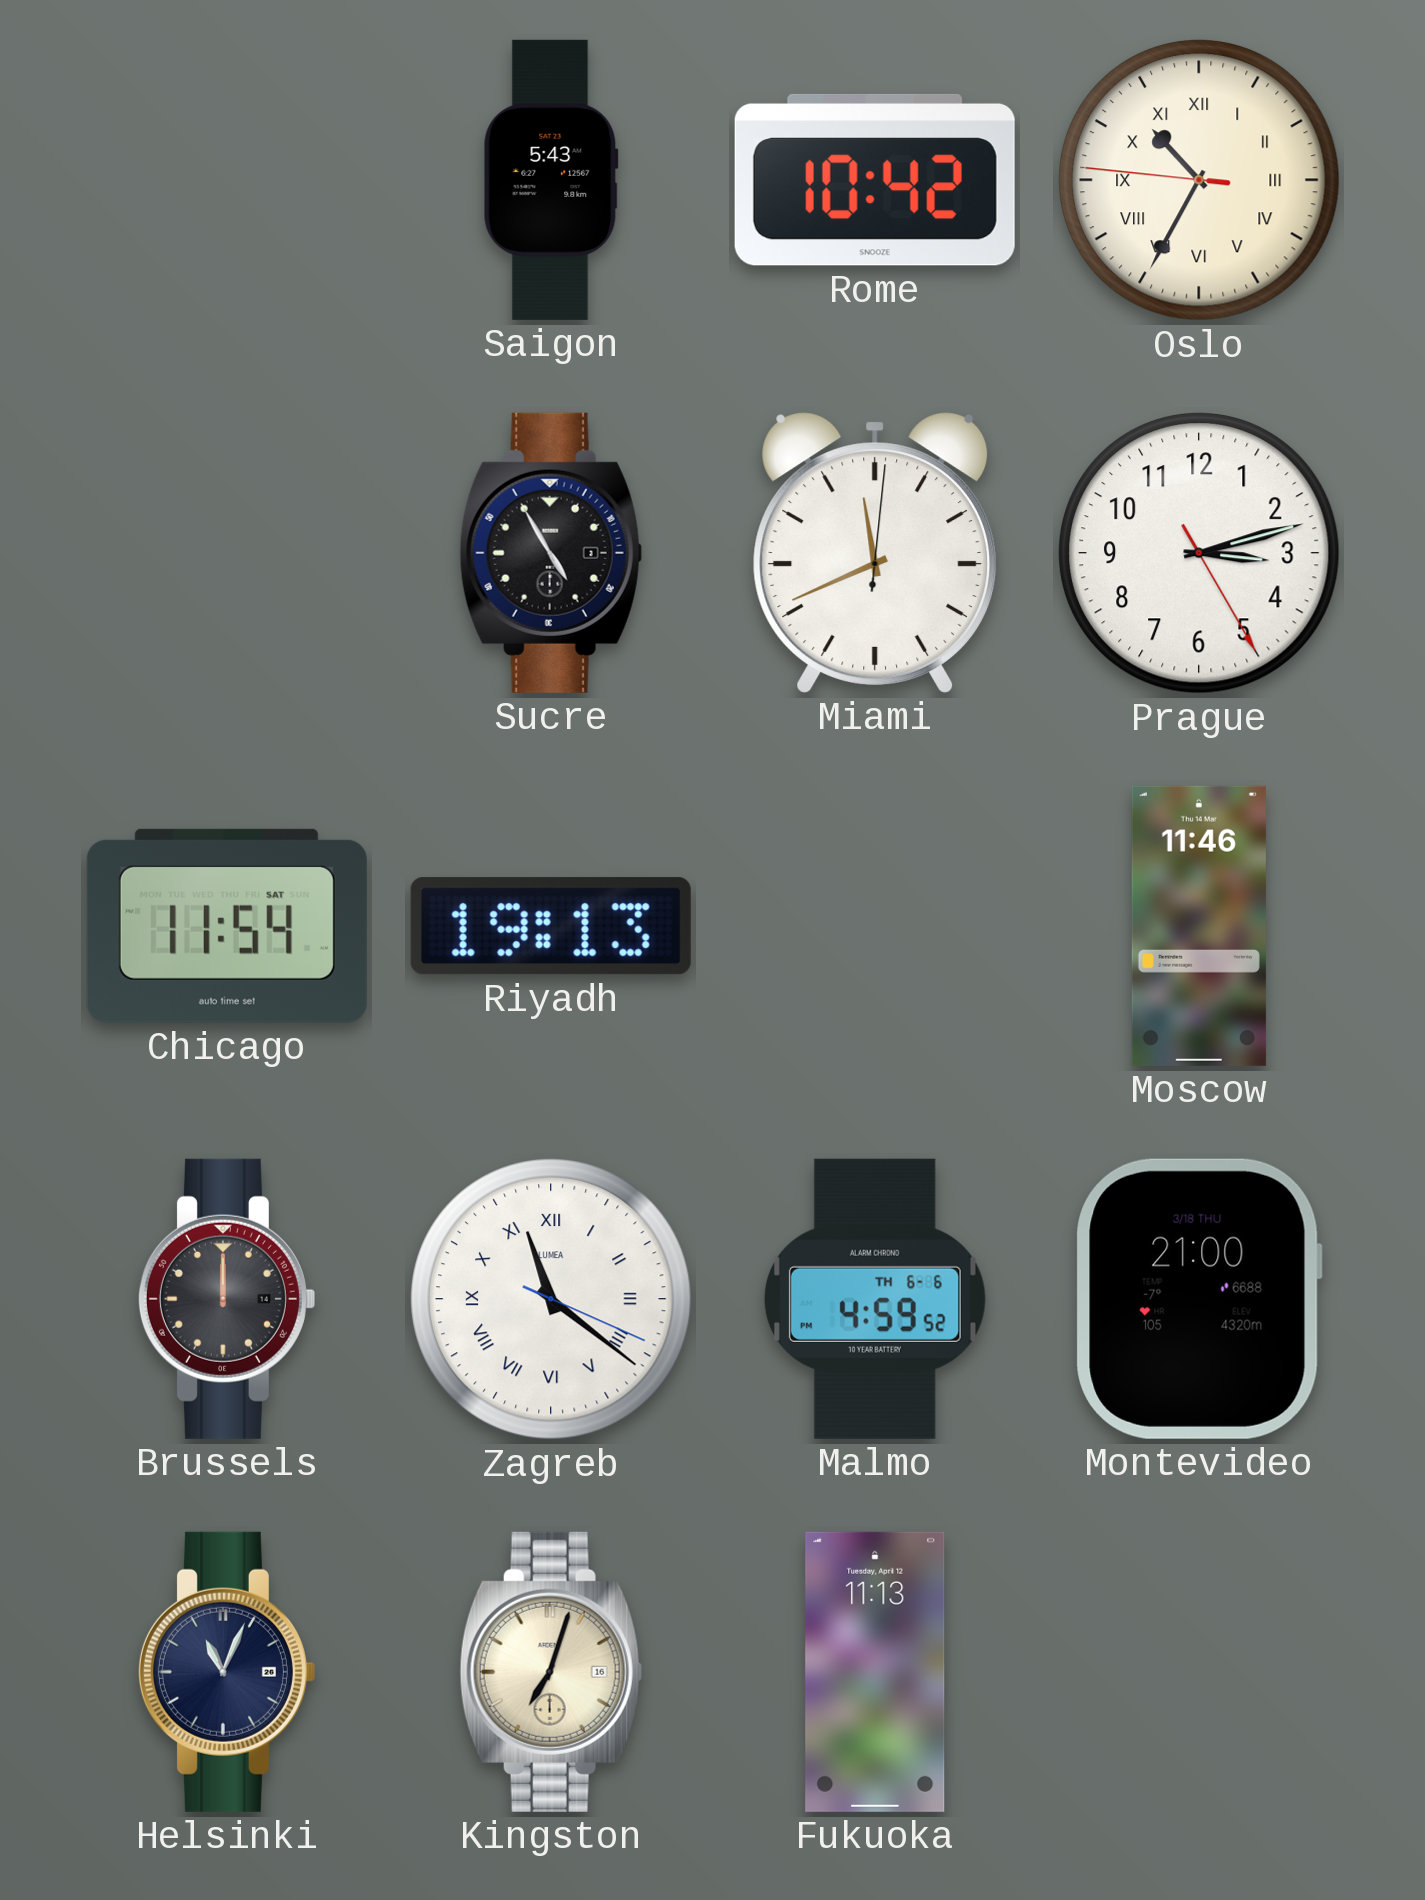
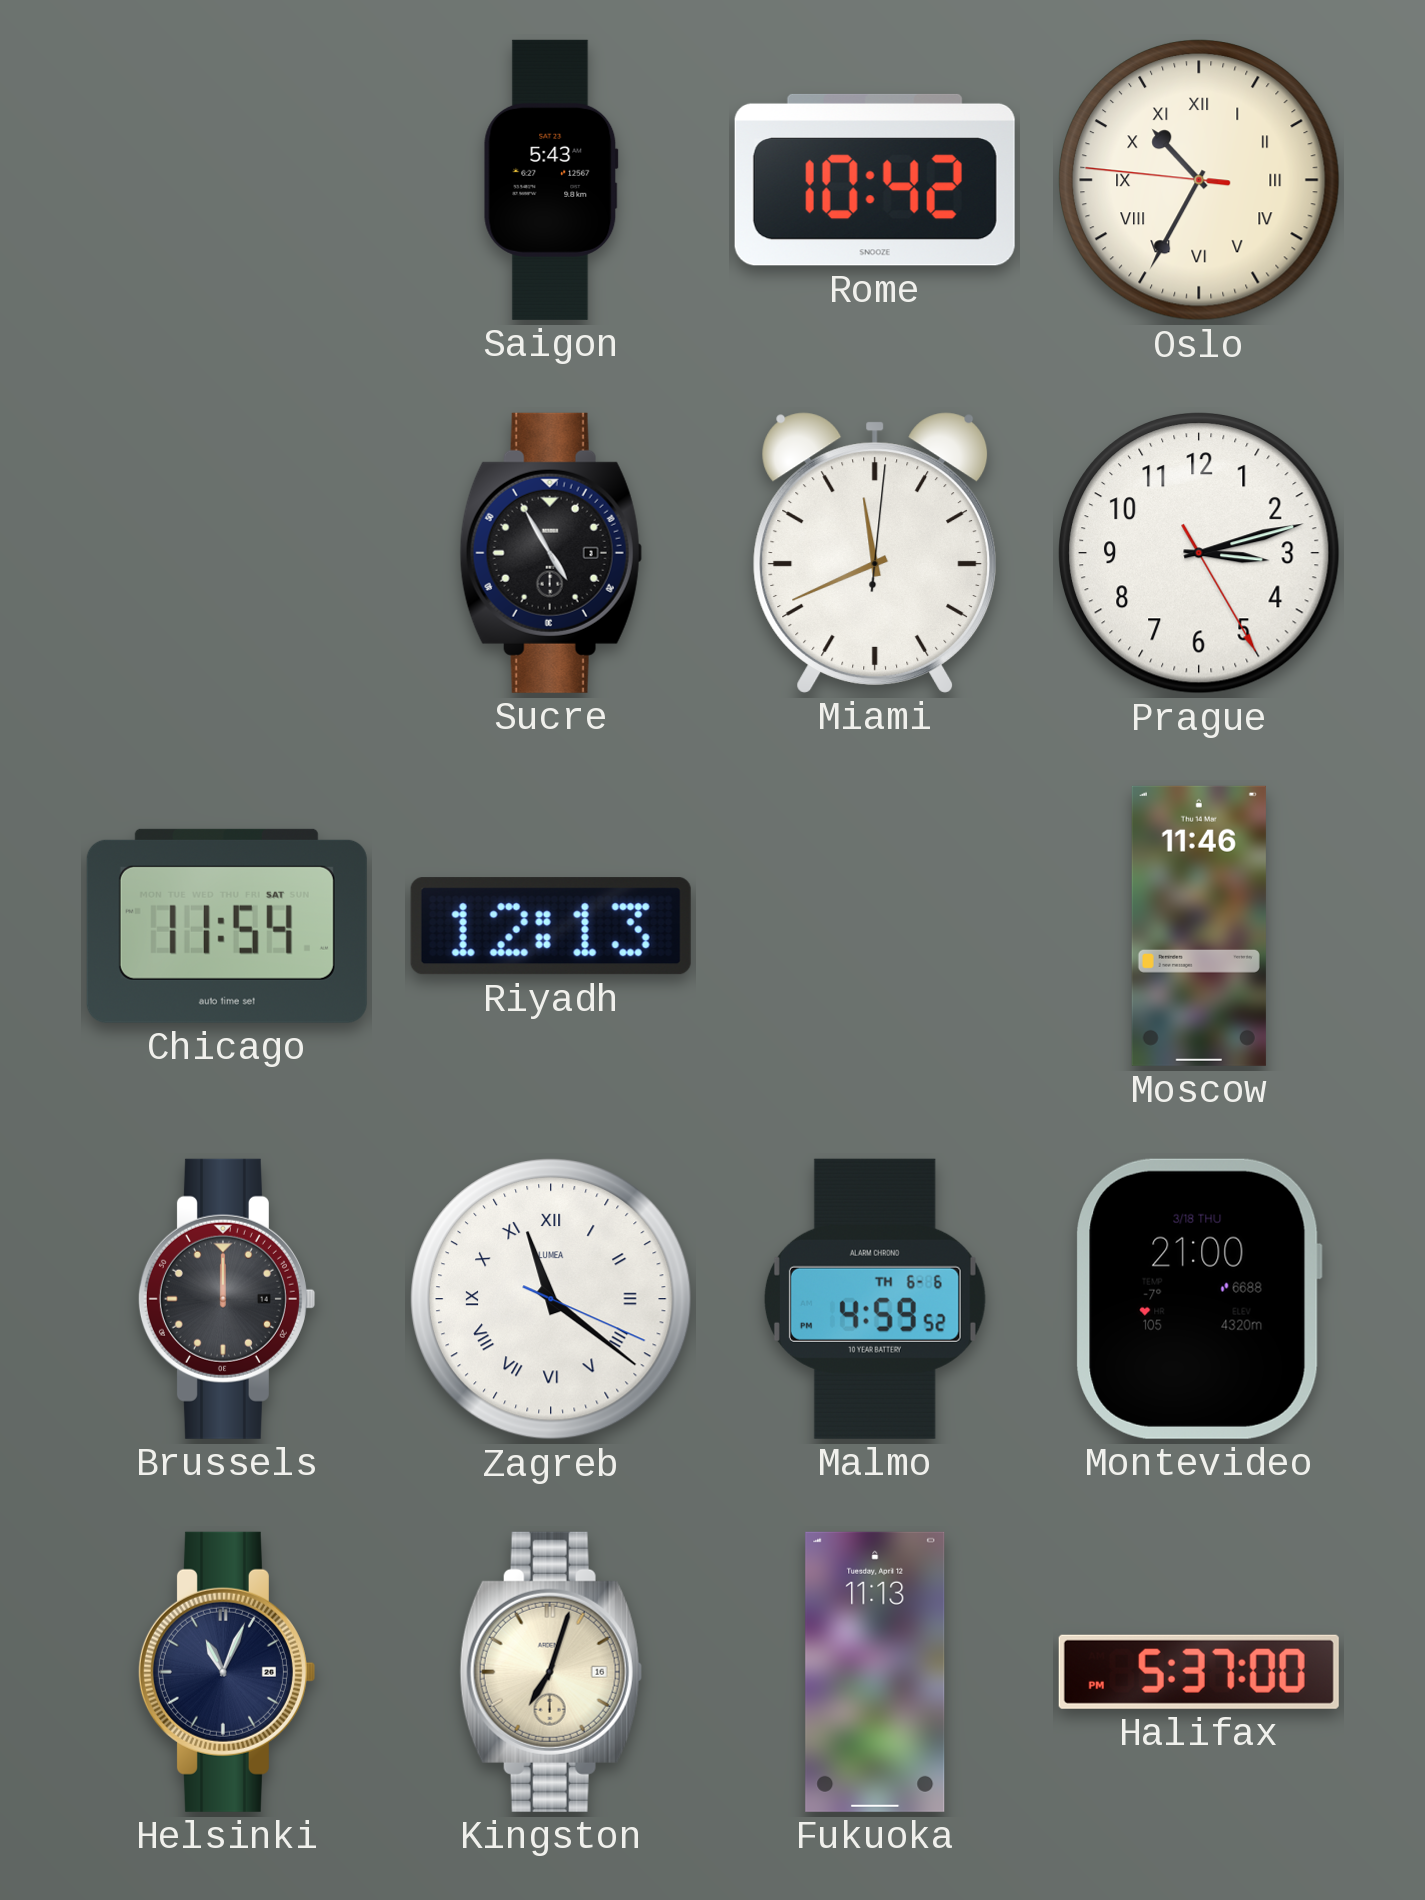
Riyadh: 19:13 -> 12:13
Halifax: none -> 5:37
